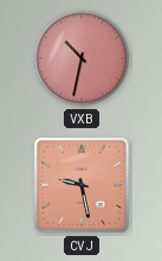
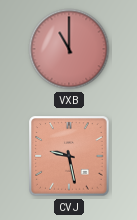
VXB: 10:32 -> 11:00
